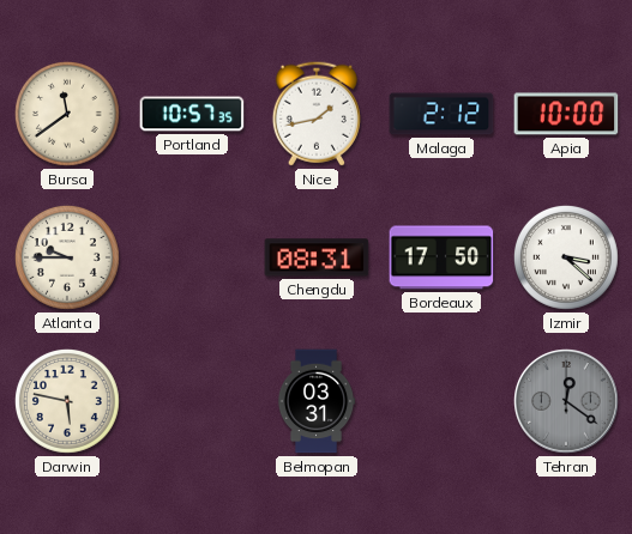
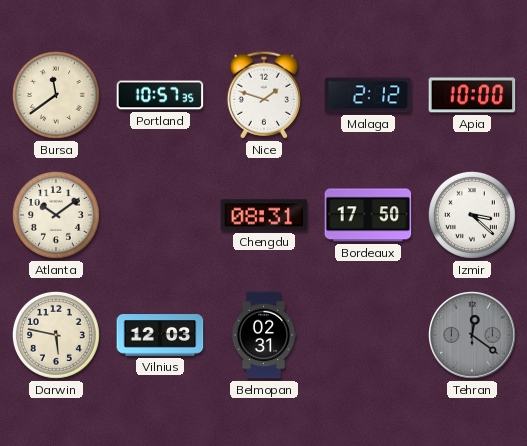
Nice: 1:43 -> 1:48
Atlanta: 9:45 -> 10:09
Vilnius: none -> 12:03
Belmopan: 03:31 -> 02:31
